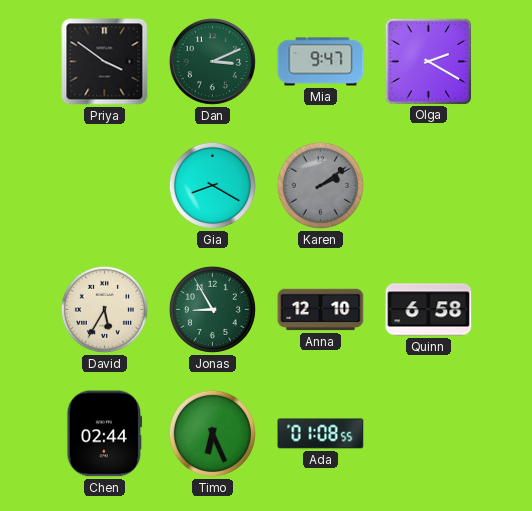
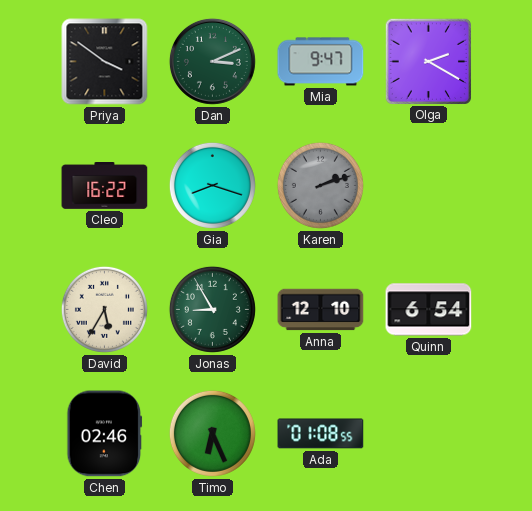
Cleo: none -> 16:22
Gia: 8:20 -> 8:18
Karen: 2:09 -> 2:12
Quinn: 6:58 -> 6:54
Chen: 02:44 -> 02:46
